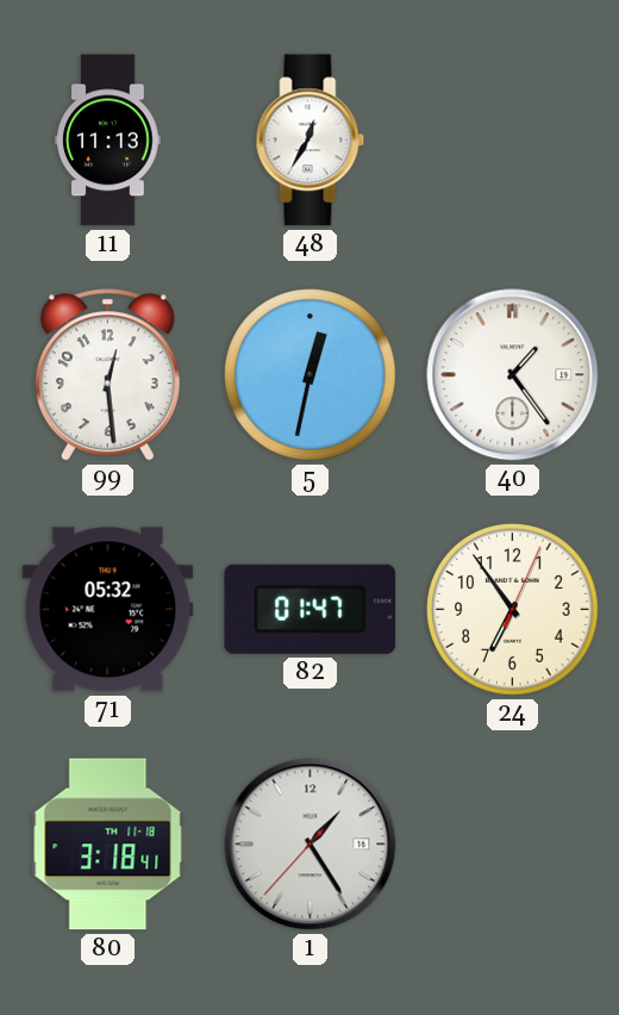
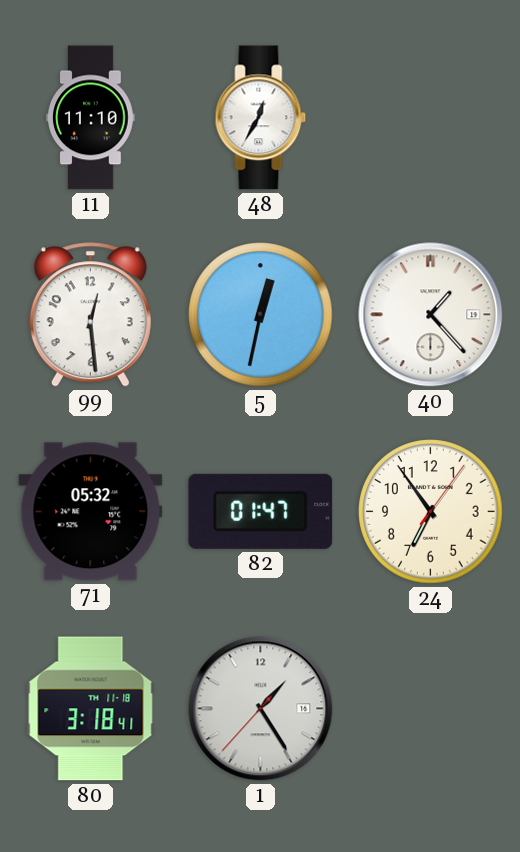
11: 11:13 -> 11:10
40: 1:24 -> 1:23
24: 6:54:04 -> 6:54:06
